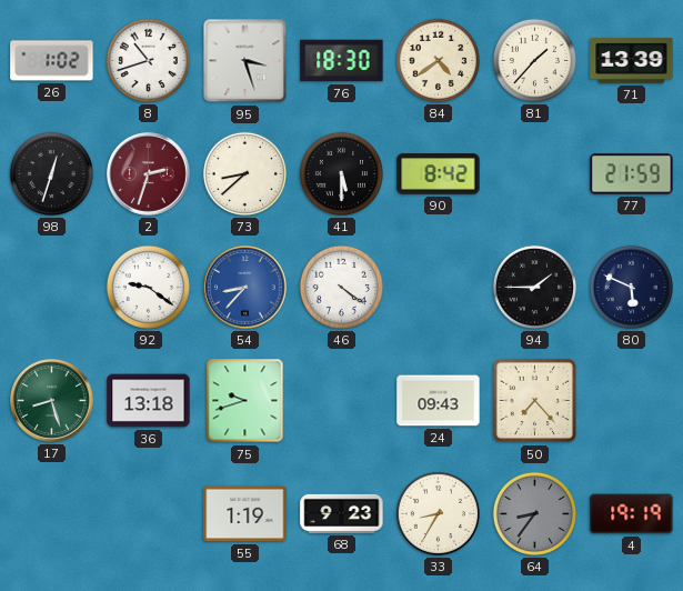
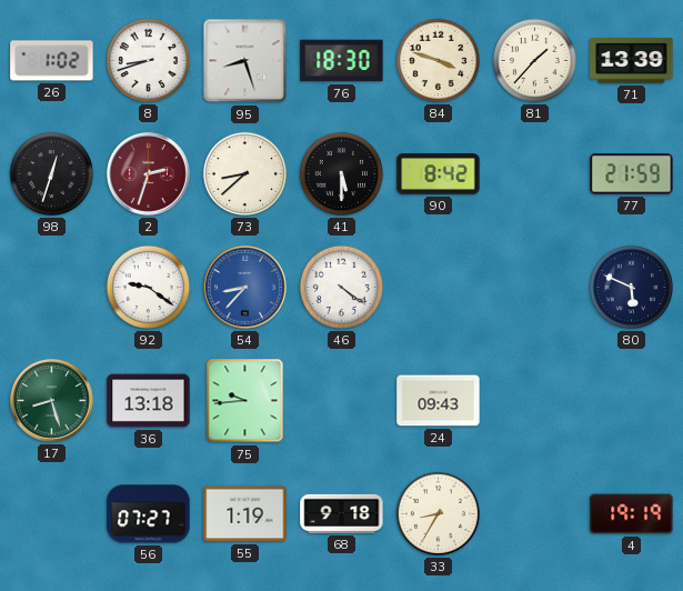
8: 10:42 -> 8:42
95: 3:27 -> 8:27
84: 4:39 -> 3:48
94: 1:45 -> none
75: 9:42 -> 9:44
50: 7:23 -> none
56: none -> 07:27
68: 9:23 -> 9:18
64: 8:36 -> none
